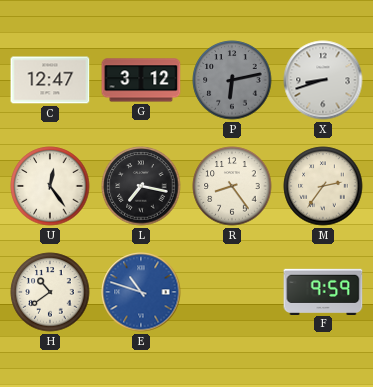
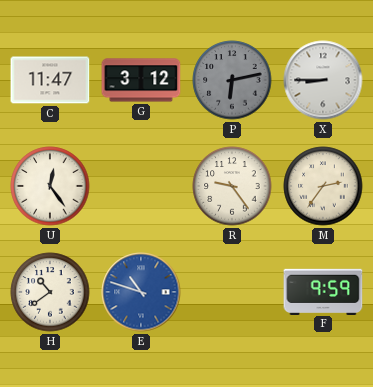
C: 12:47 -> 11:47
X: 8:42 -> 8:45
L: 7:17 -> none
R: 8:24 -> 9:24
